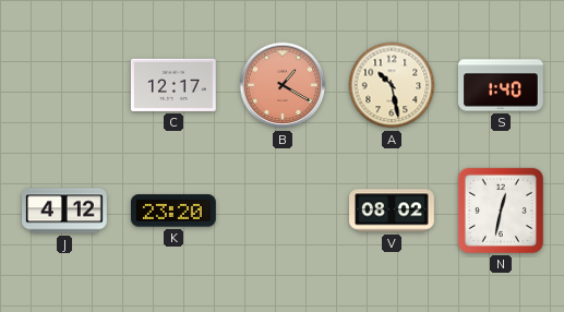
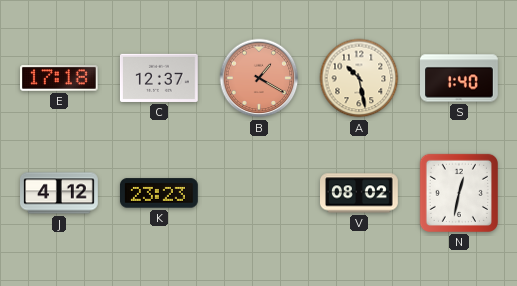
E: none -> 17:18
C: 12:17 -> 12:37
K: 23:20 -> 23:23
